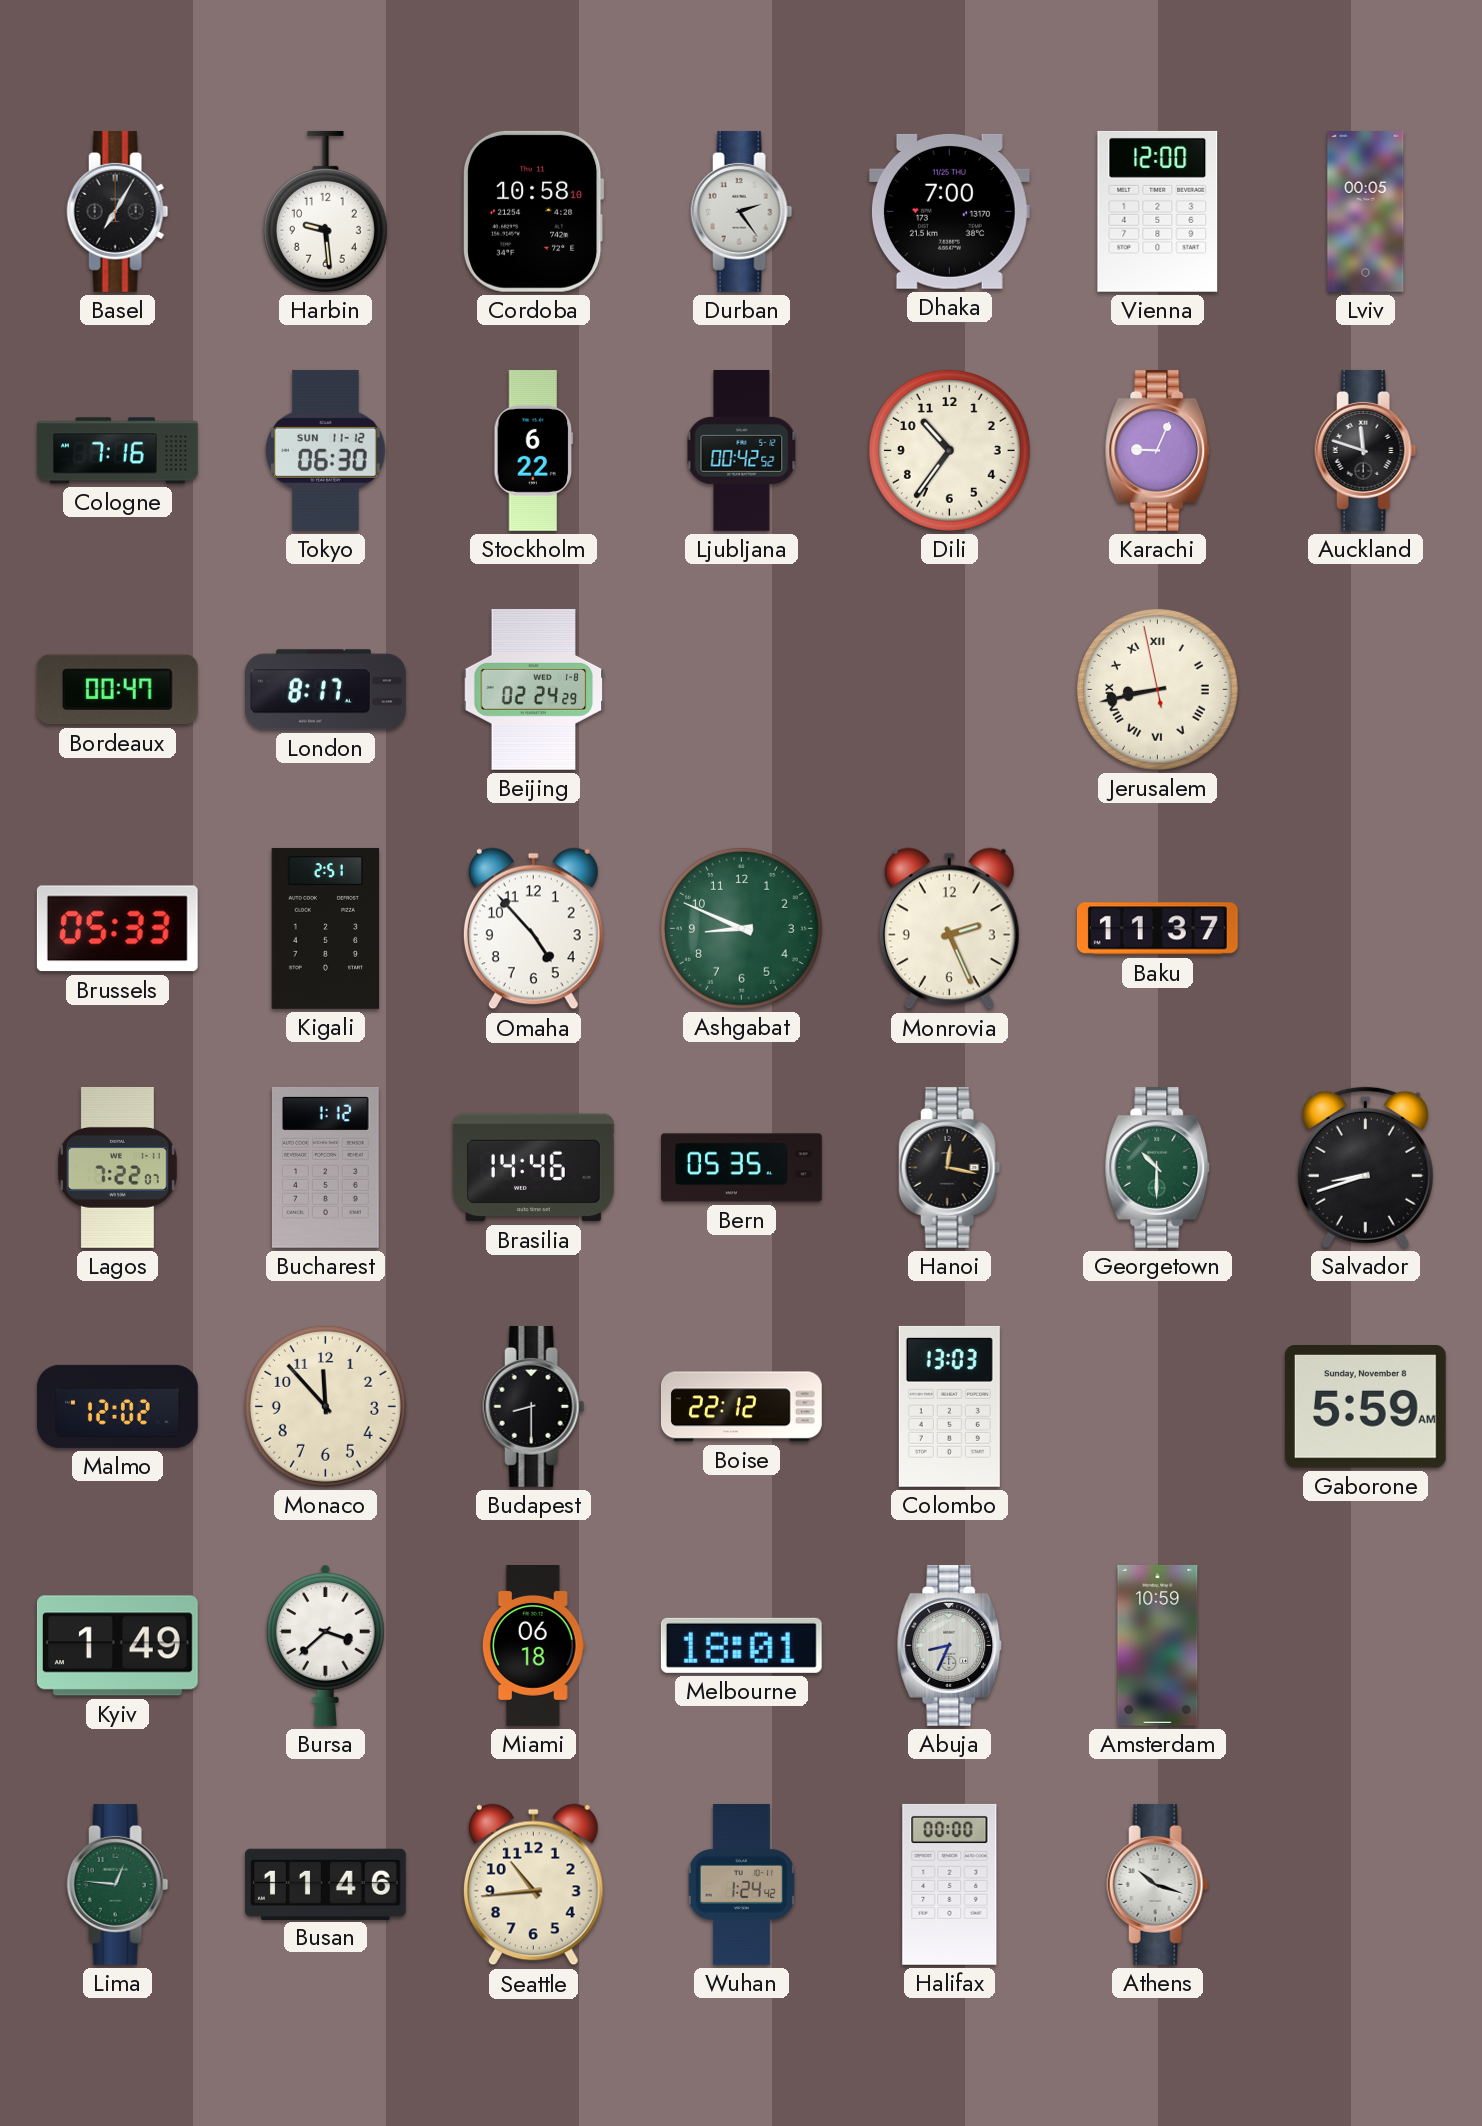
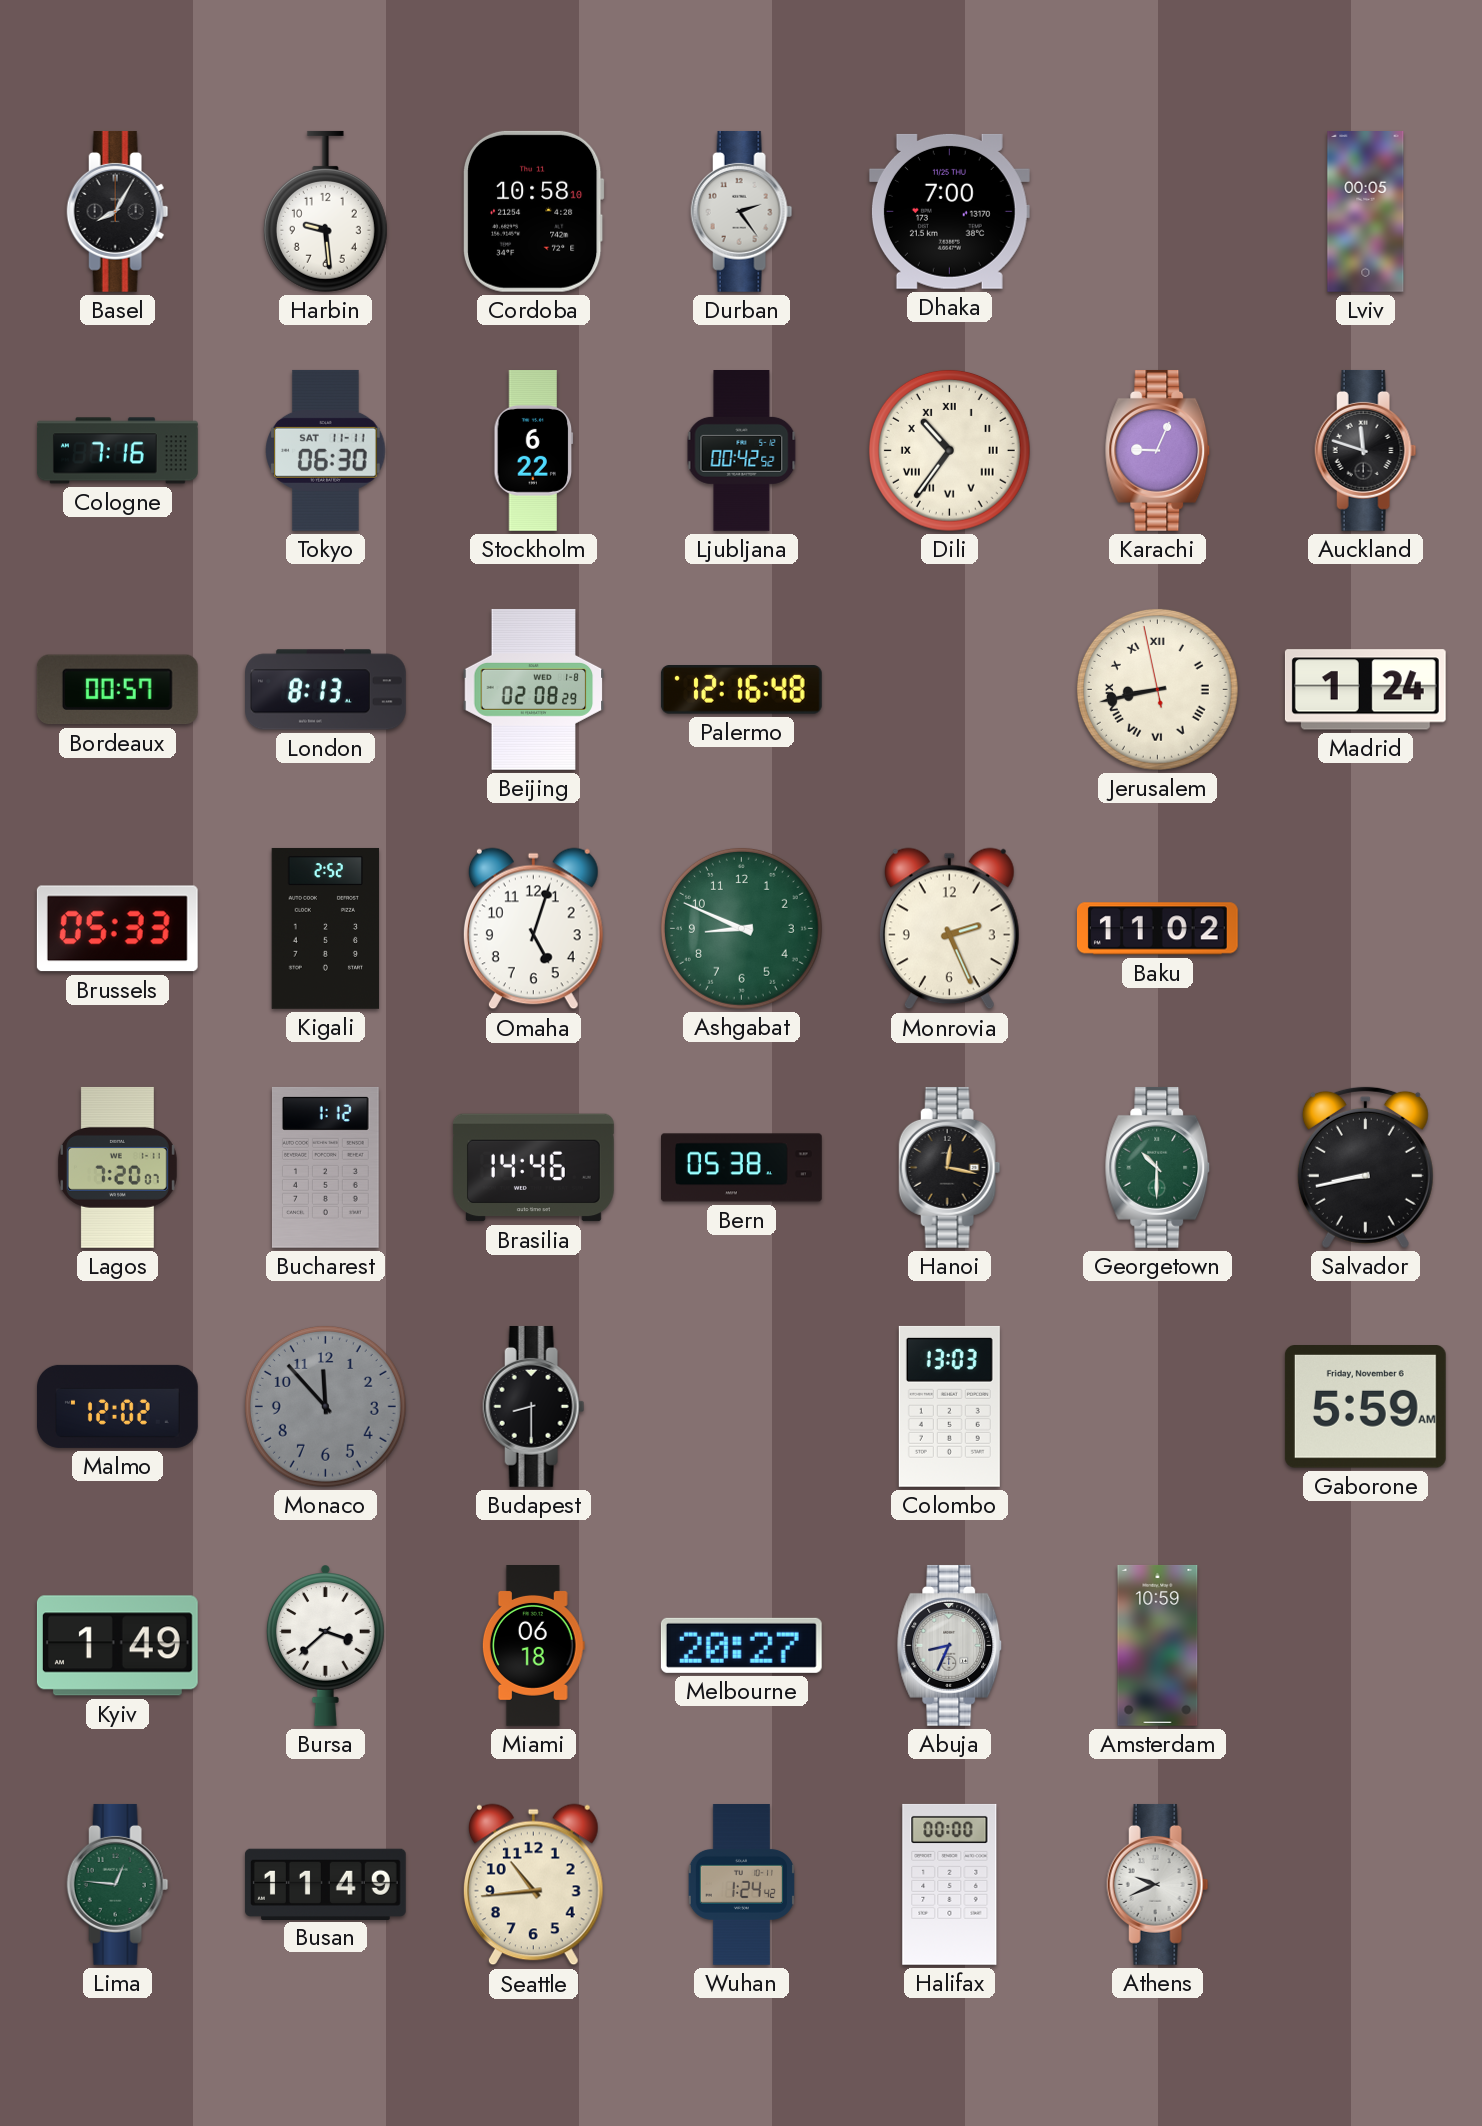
Basel: 7:05 -> 8:05
Vienna: 12:00 -> none
Tokyo date: SUN 11-12 -> SAT 11-11
Dili numerals: Arabic -> Roman
Bordeaux: 00:47 -> 00:57
London: 8:17 -> 8:13
Beijing: 02:24 -> 02:08
Palermo: none -> 12:16
Madrid: none -> 1:24
Kigali: 2:51 -> 2:52
Omaha: 4:53 -> 5:03
Baku: 11:37 -> 11:02
Lagos: 7:22 -> 7:20
Bern: 05:35 -> 05:38
Salvador: 8:42 -> 8:43
Monaco dial: cream -> grey
Boise: 22:12 -> none
Gaborone date: Sunday, November 8 -> Friday, November 6
Melbourne: 18:01 -> 20:27
Busan: 11:46 -> 11:49
Athens: 10:18 -> 9:41
